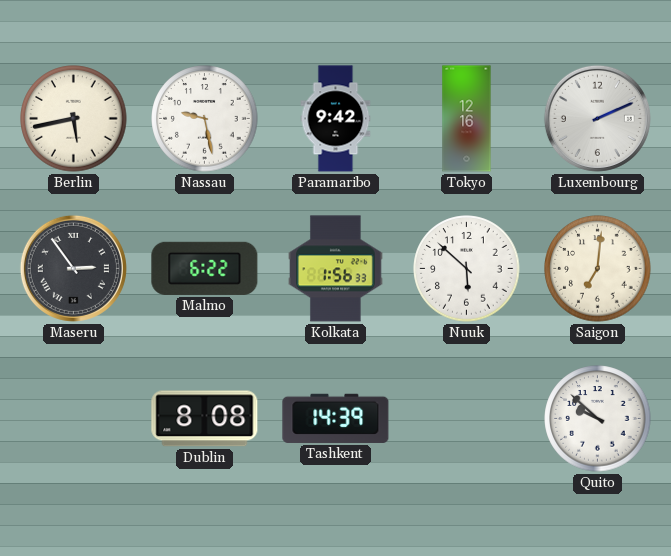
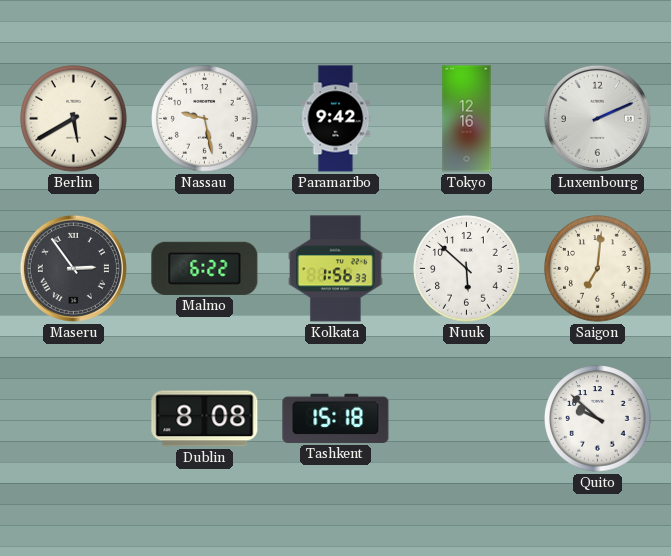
Berlin: 5:43 -> 5:40
Tashkent: 14:39 -> 15:18
